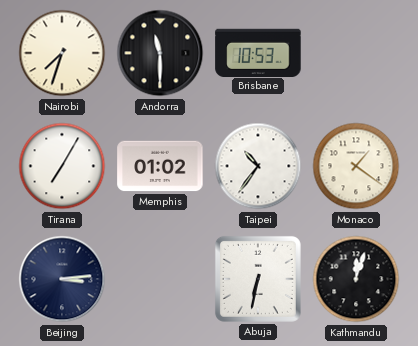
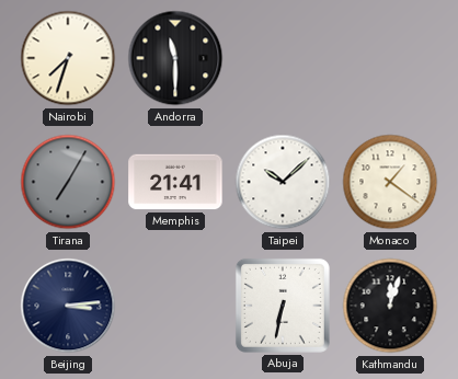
Brisbane: 10:53 -> none
Tirana dial: white -> grey
Memphis: 01:02 -> 21:41
Taipei: 10:36 -> 10:08
